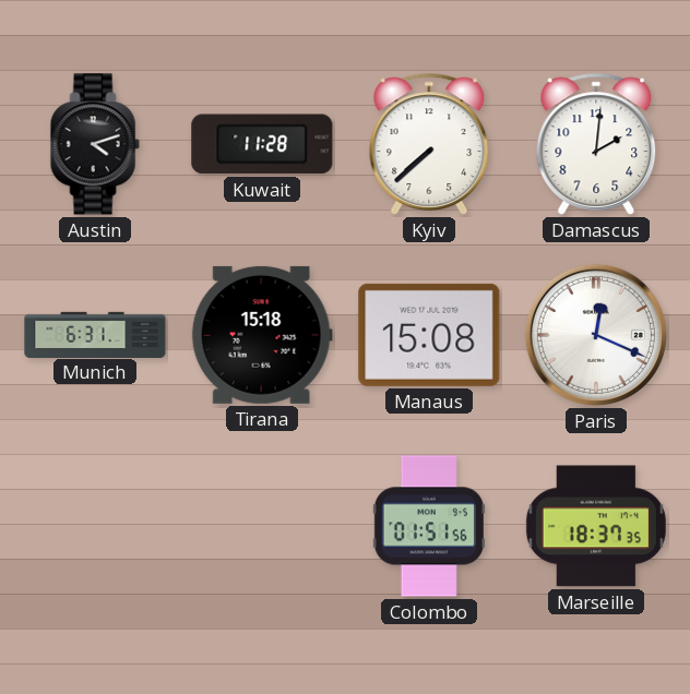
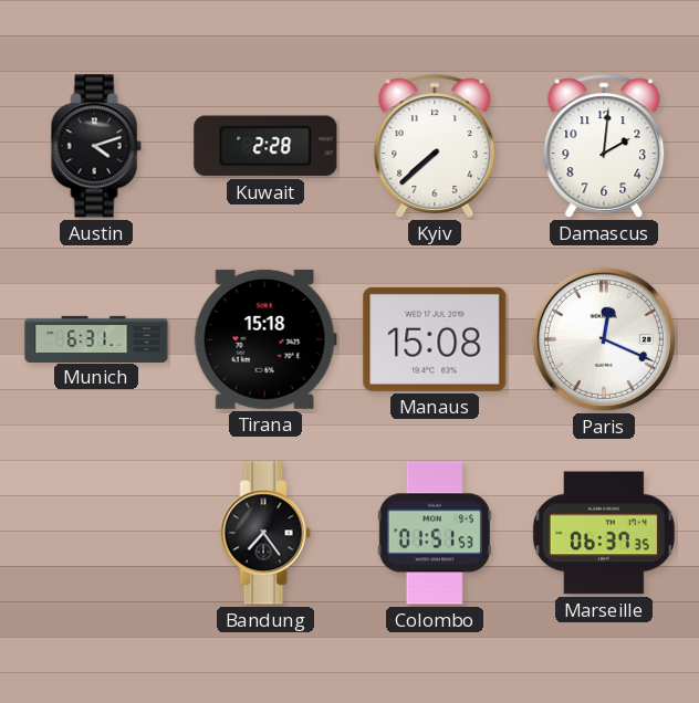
Kuwait: 11:28 -> 2:28
Bandung: none -> 7:24
Colombo: 01:51:56 -> 01:51:53
Marseille: 18:37 -> 06:37
